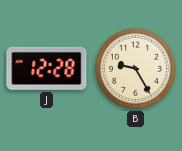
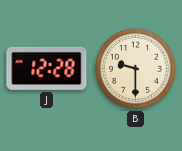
B: 9:25 -> 9:30
